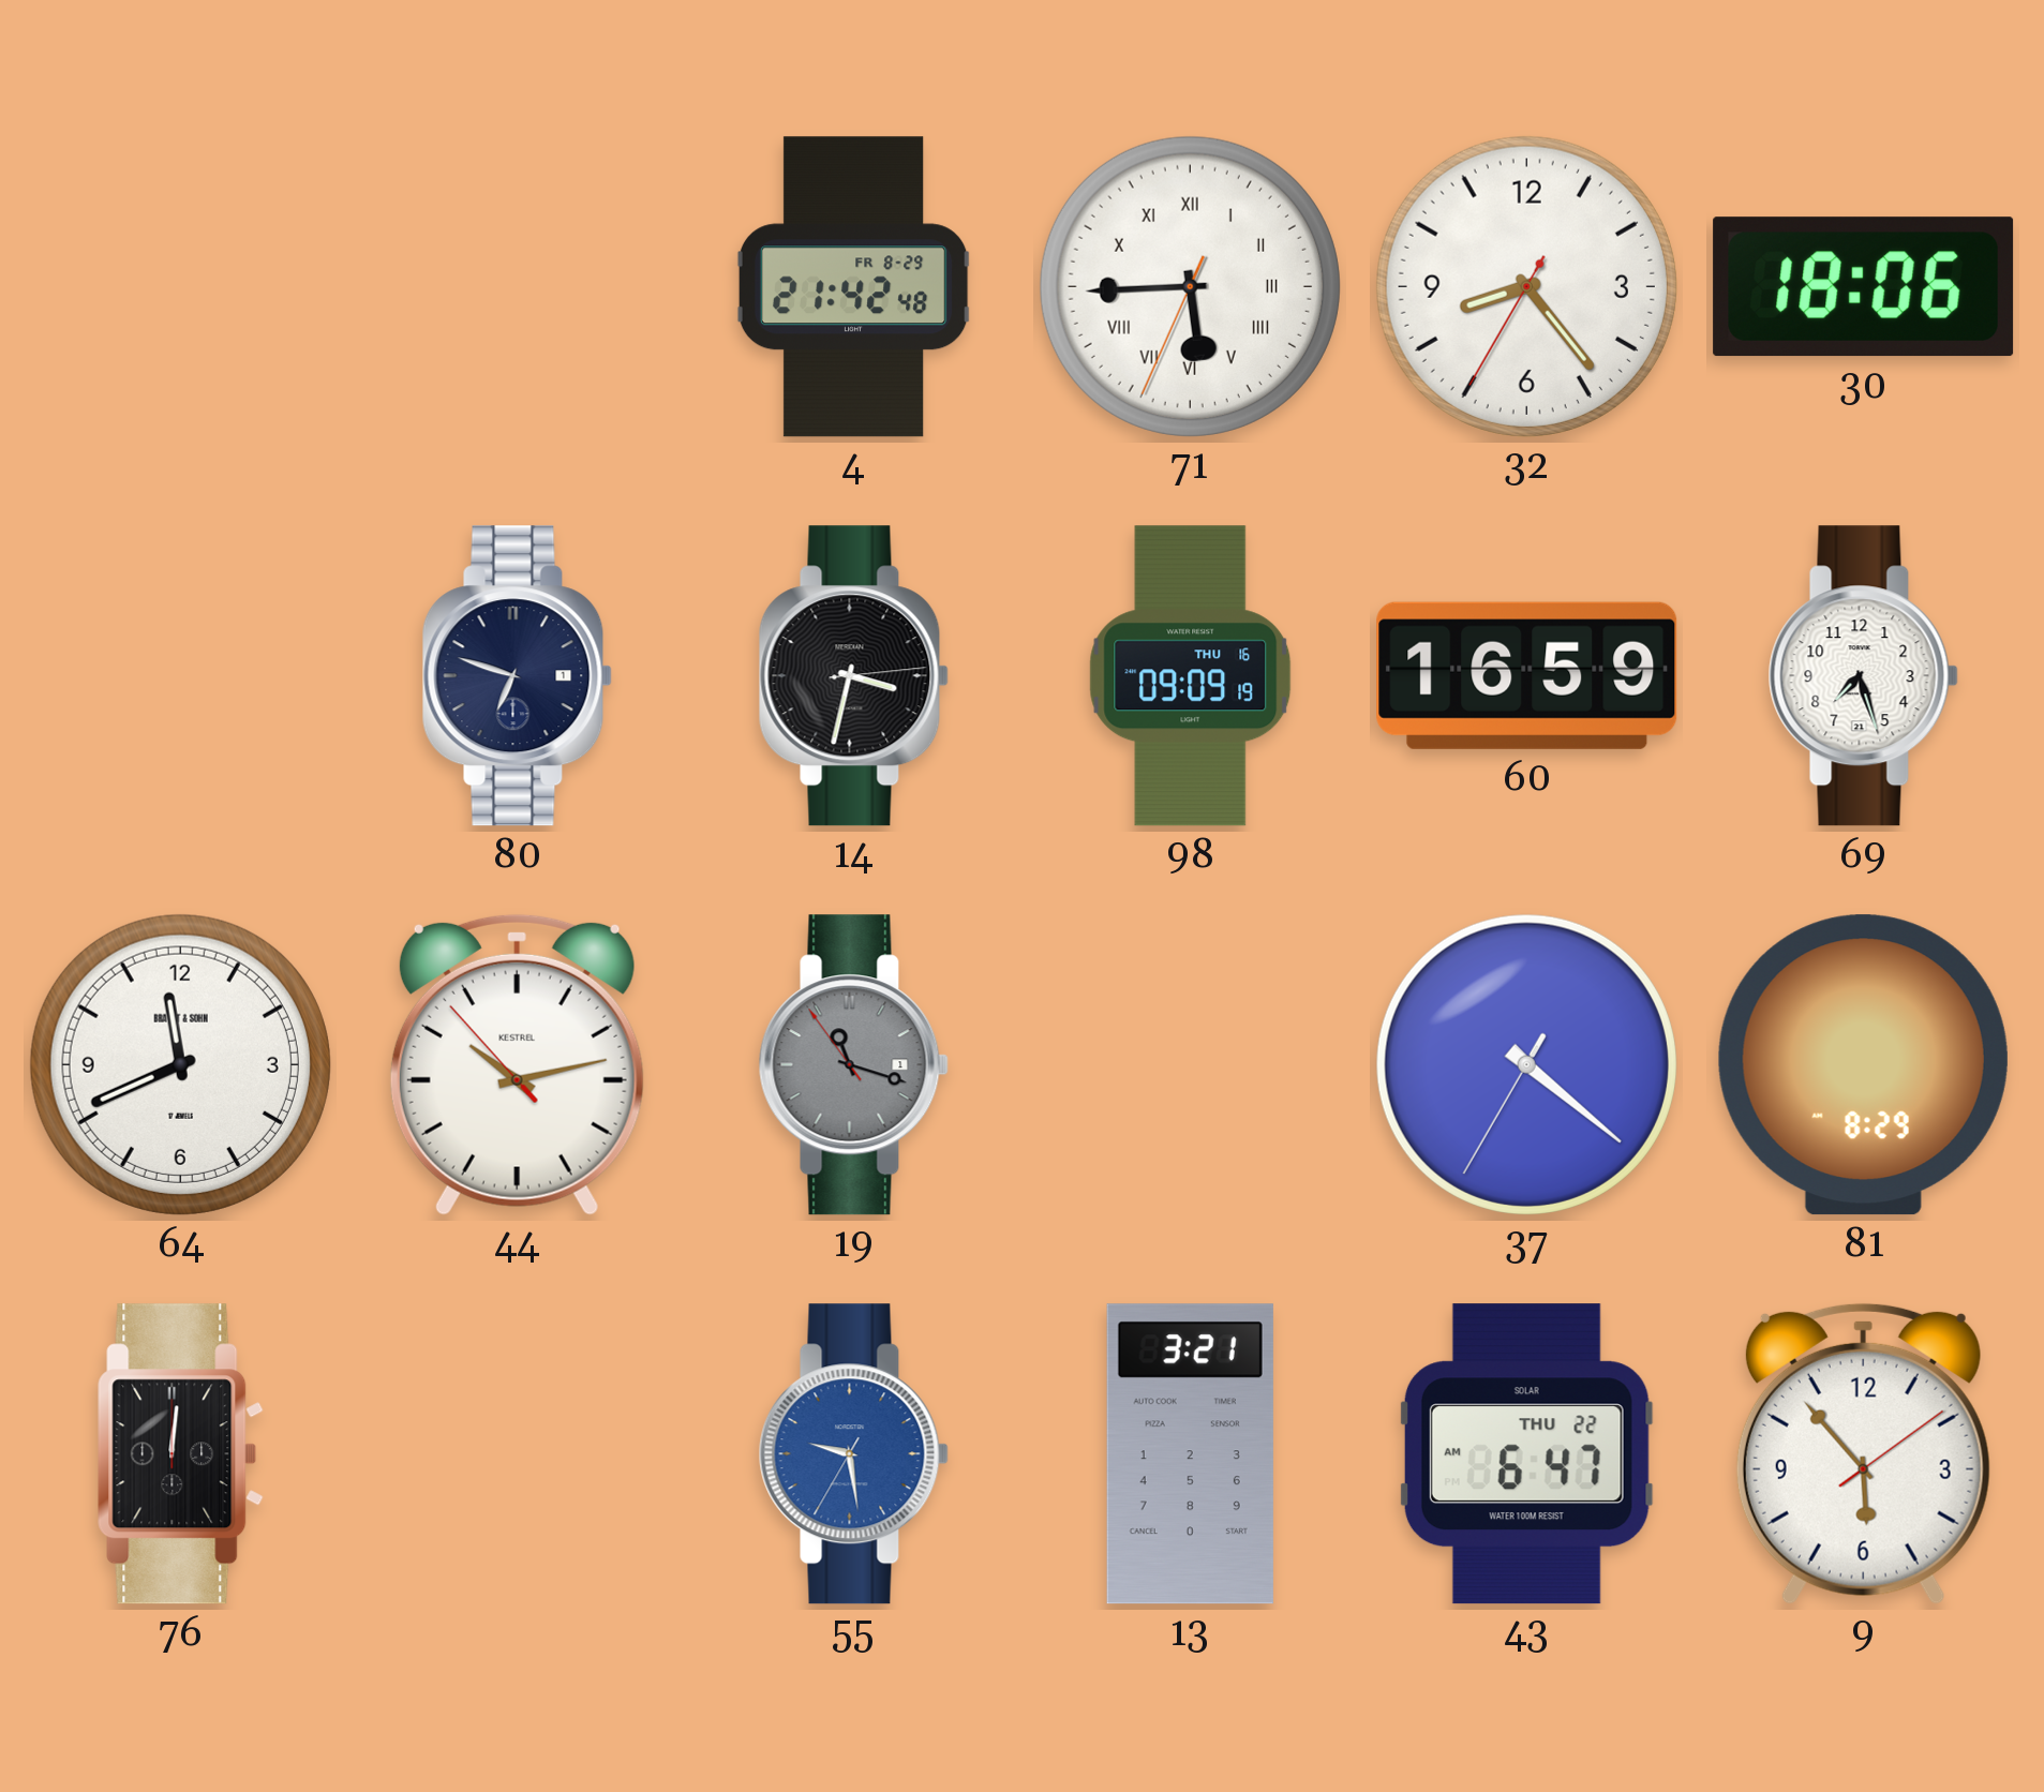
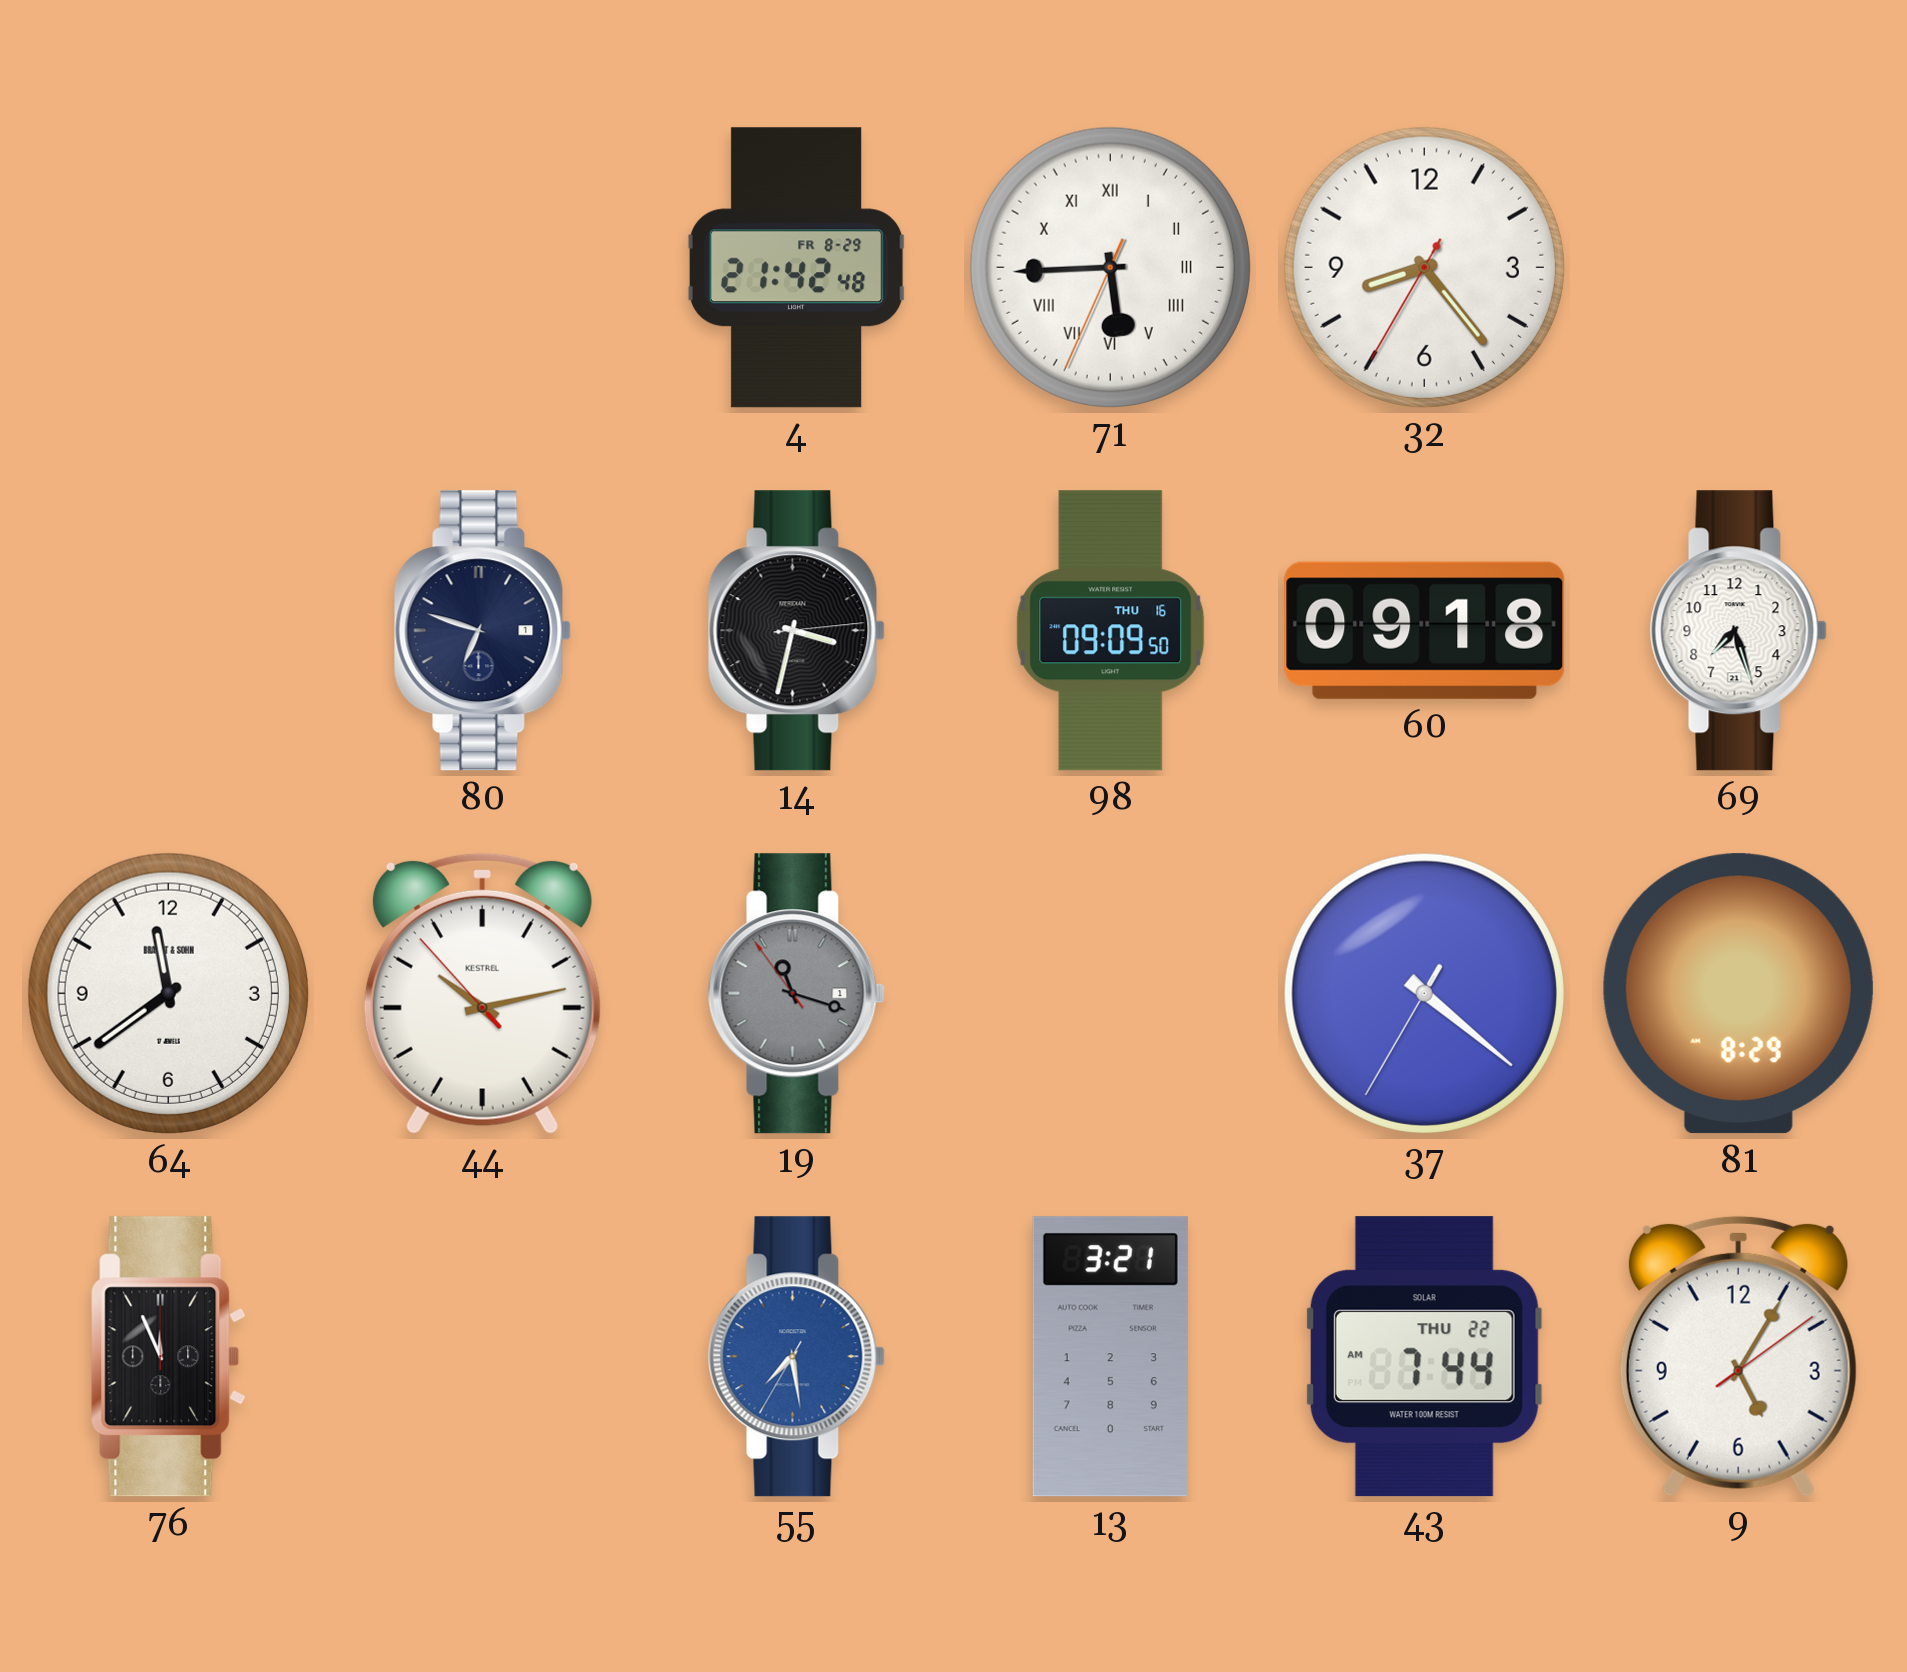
30: 18:06 -> none
98: 09:09:19 -> 09:09:50
60: 16:59 -> 09:18
64: 11:41 -> 11:39
76: 12:01 -> 11:56
55: 9:28 -> 7:28
43: 6:47 -> 7:44
9: 5:53 -> 5:05
